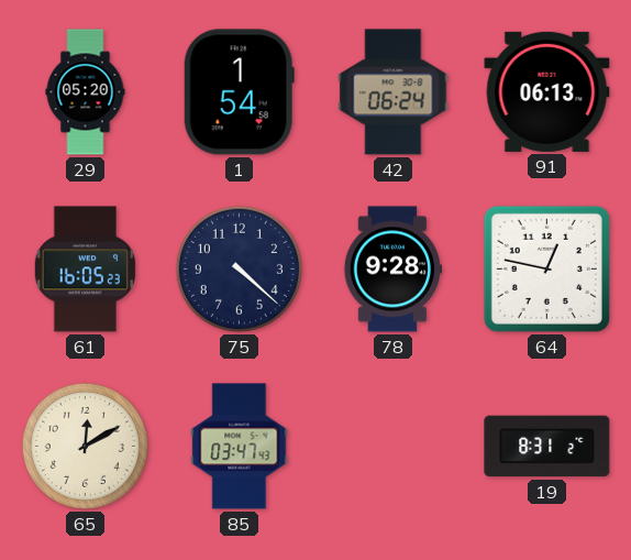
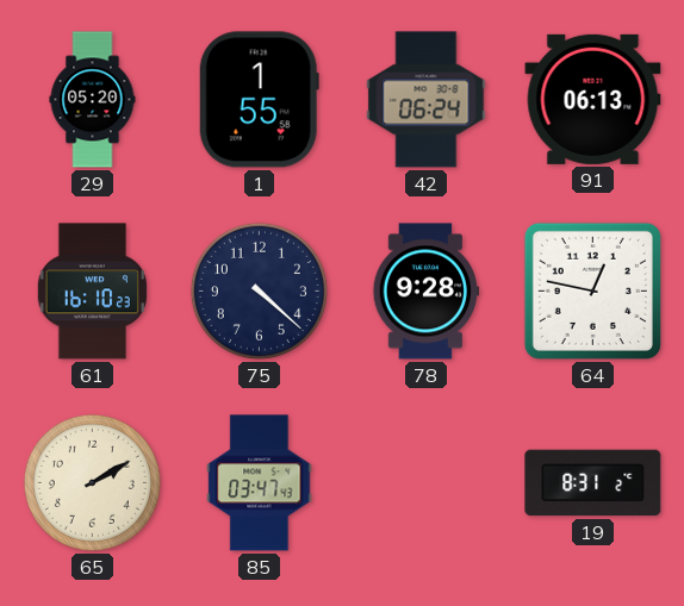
1: 1:54 -> 1:55
61: 16:05 -> 16:10
65: 12:10 -> 2:10
